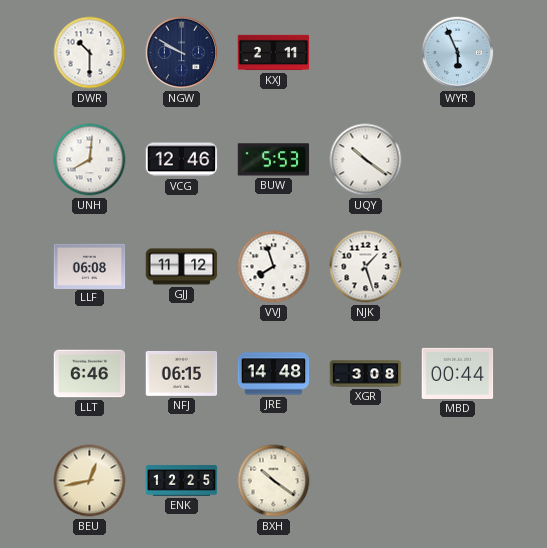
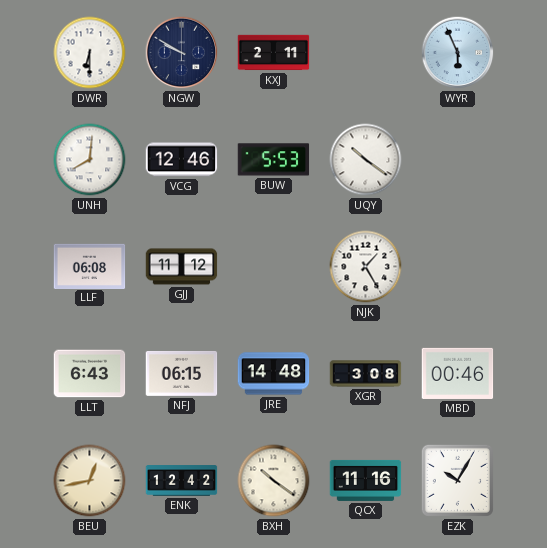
DWR: 10:30 -> 6:30
VVJ: 7:57 -> none
NJK: 1:27 -> 1:25
LLT: 6:46 -> 6:43
MBD: 00:44 -> 00:46
ENK: 12:25 -> 12:42
QCX: none -> 11:16
EZK: none -> 10:05
